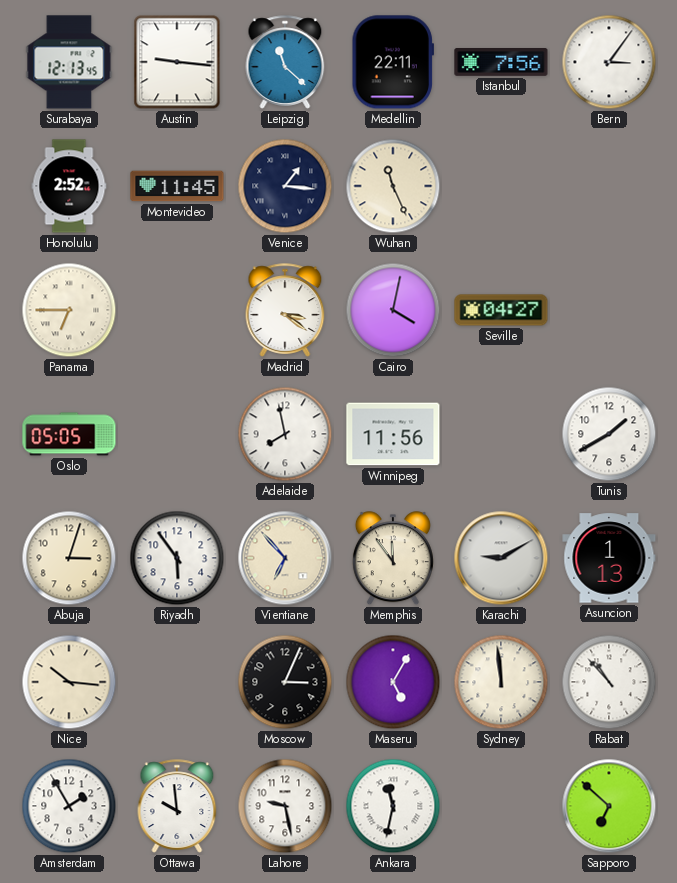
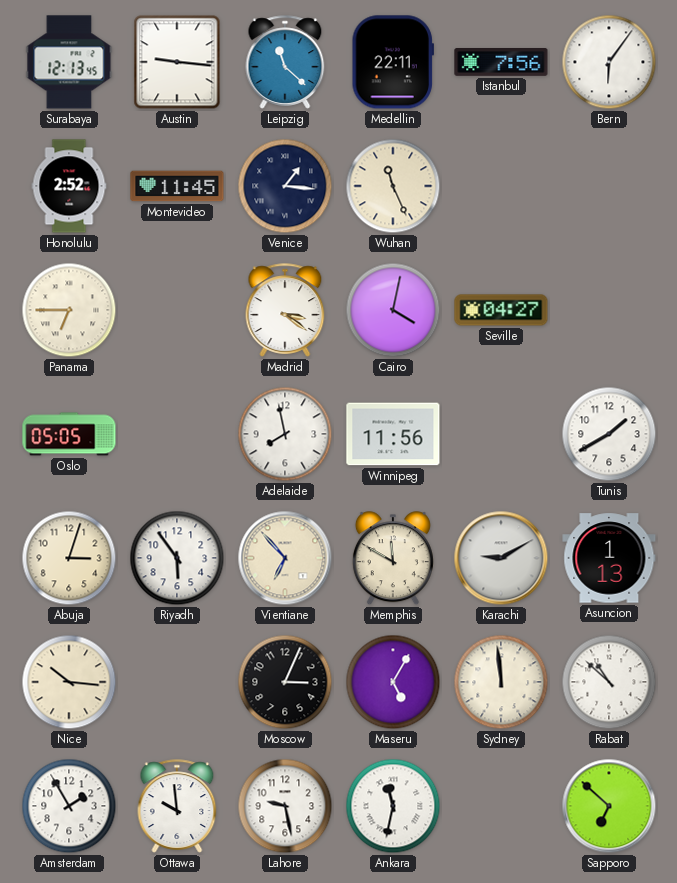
Bern: 3:06 -> 6:06
Memphis: 11:54 -> 11:50
Rabat: 10:53 -> 10:52
